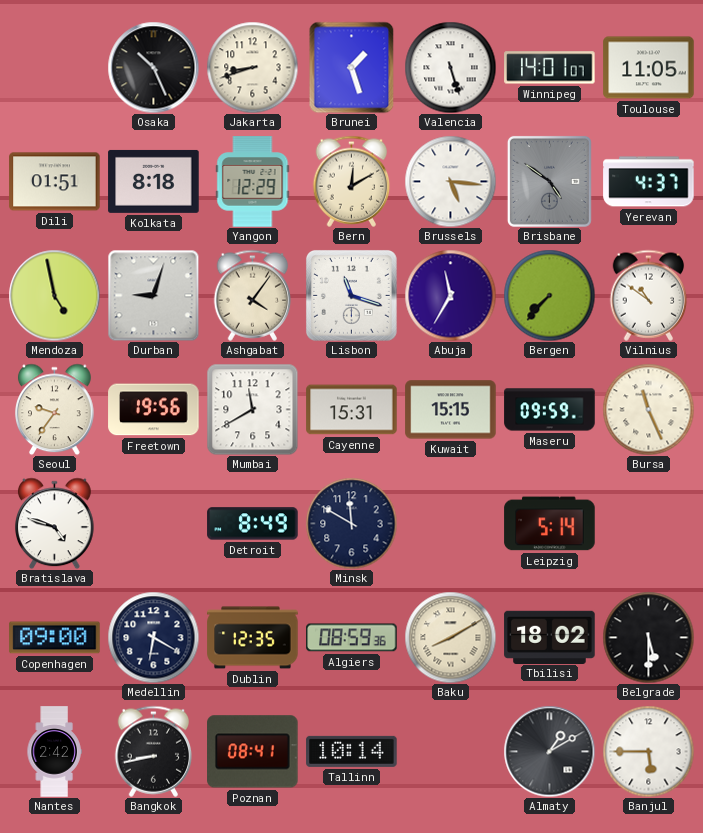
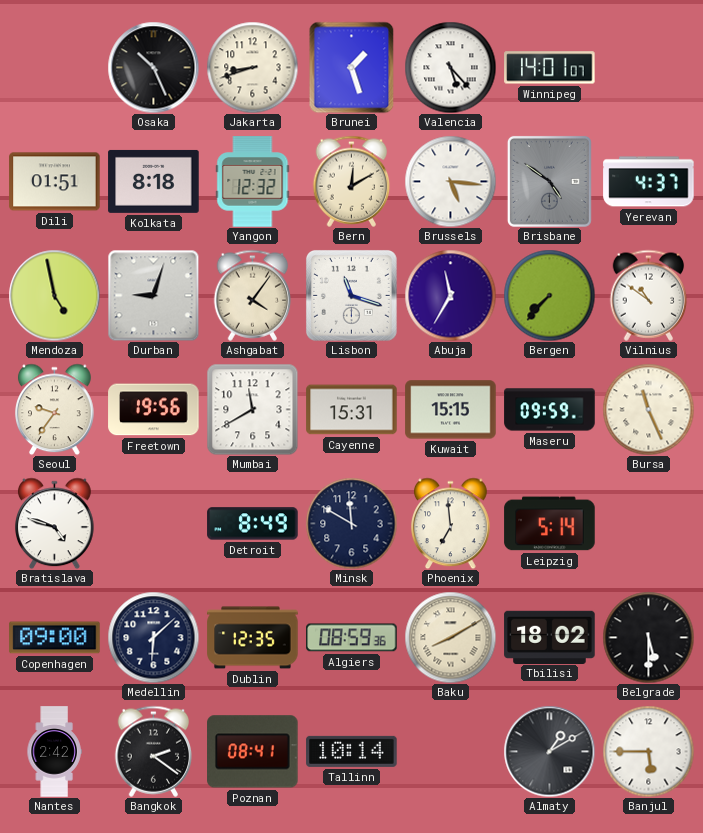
Valencia: 5:27 -> 5:23
Toulouse: 11:05 -> none
Yangon: 12:29 -> 12:32
Phoenix: none -> 6:59
Medellin: 6:20 -> 6:08
Bangkok: 8:43 -> 2:21
